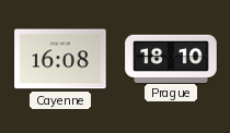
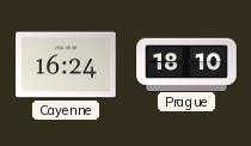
Cayenne: 16:08 -> 16:24
